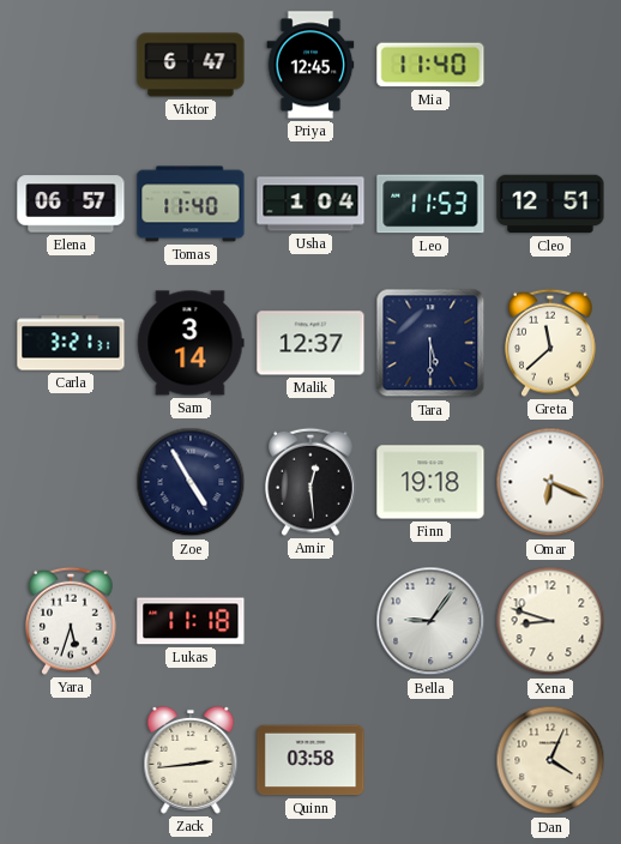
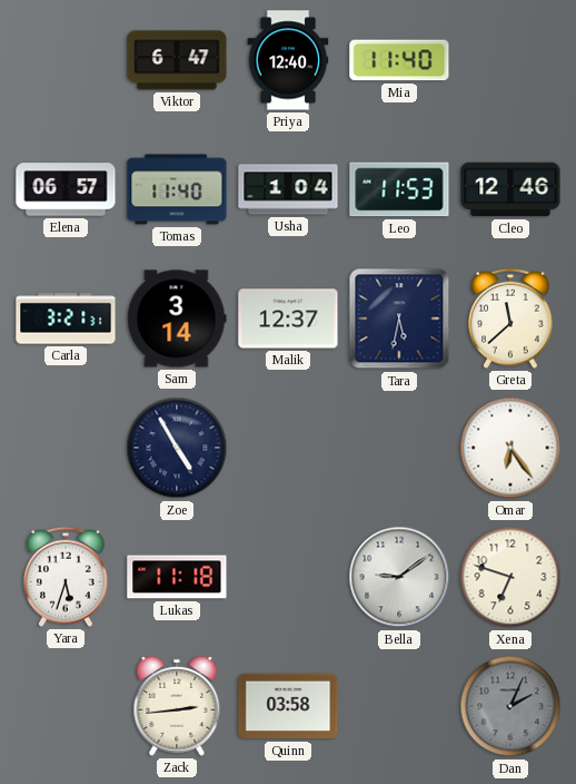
Priya: 12:45 -> 12:40
Cleo: 12:51 -> 12:46
Tara: 5:30 -> 5:32
Amir: 12:29 -> none
Finn: 19:18 -> none
Omar: 6:19 -> 6:24
Bella: 9:06 -> 9:09
Xena: 8:48 -> 6:48
Dan: 4:04 -> 2:04
Dan dial: cream -> grey
